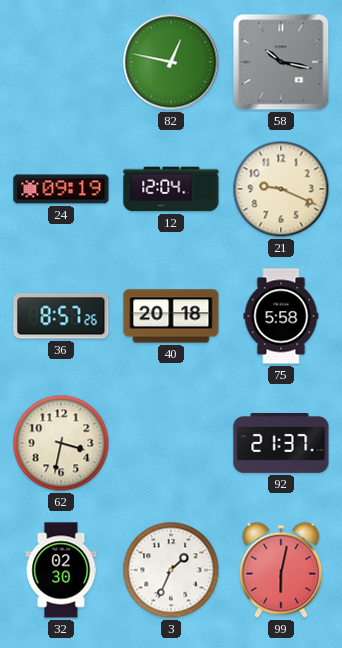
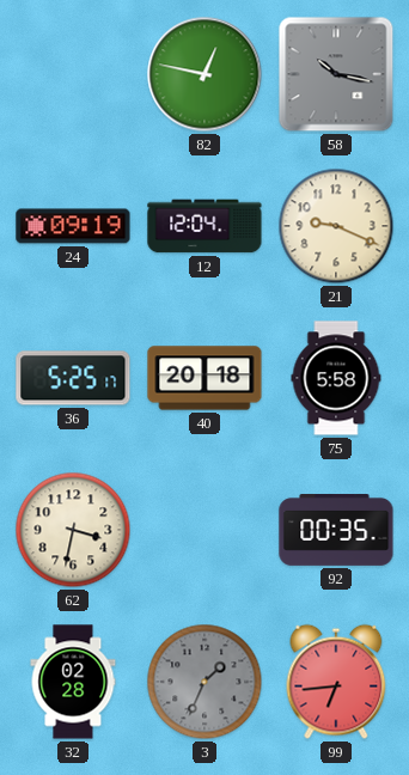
36: 8:57 -> 5:25
92: 21:37 -> 00:35
32: 02:30 -> 02:28
3 dial: white -> grey
99: 6:02 -> 6:44
